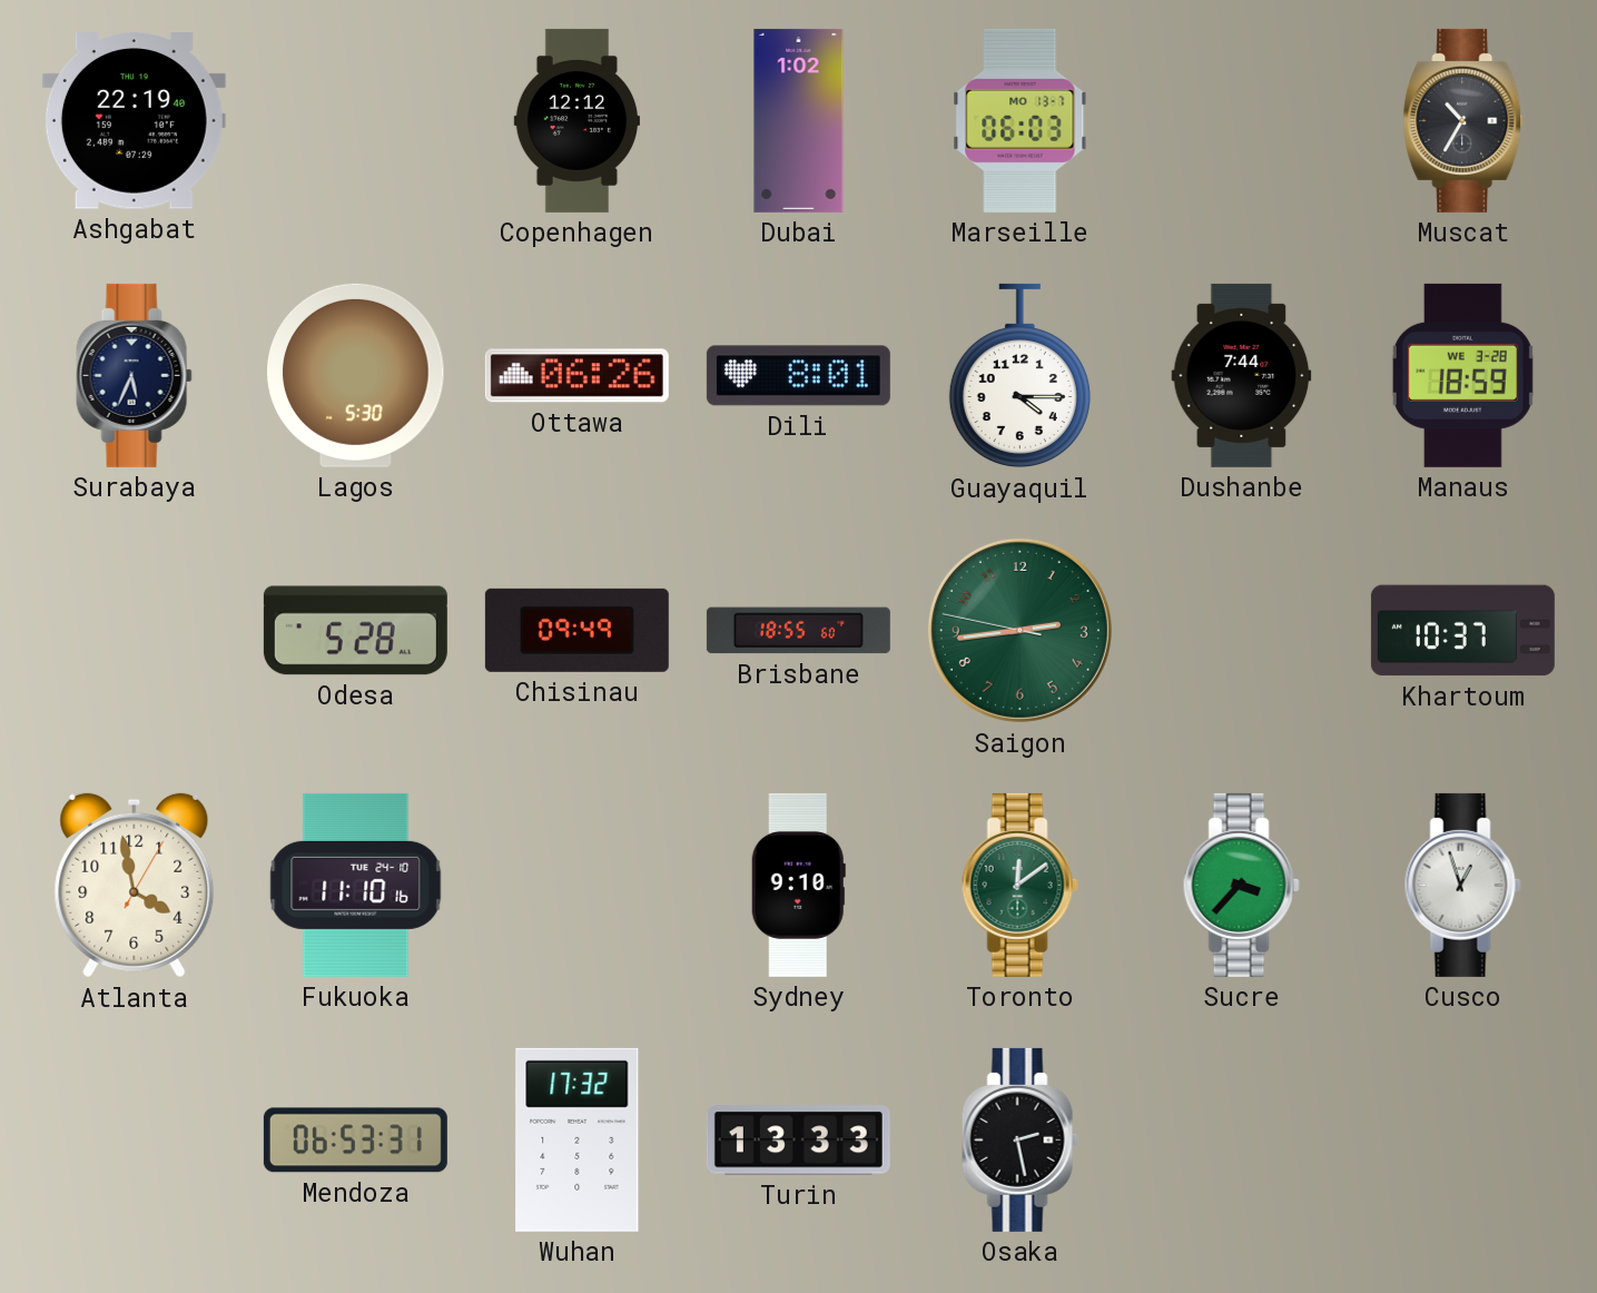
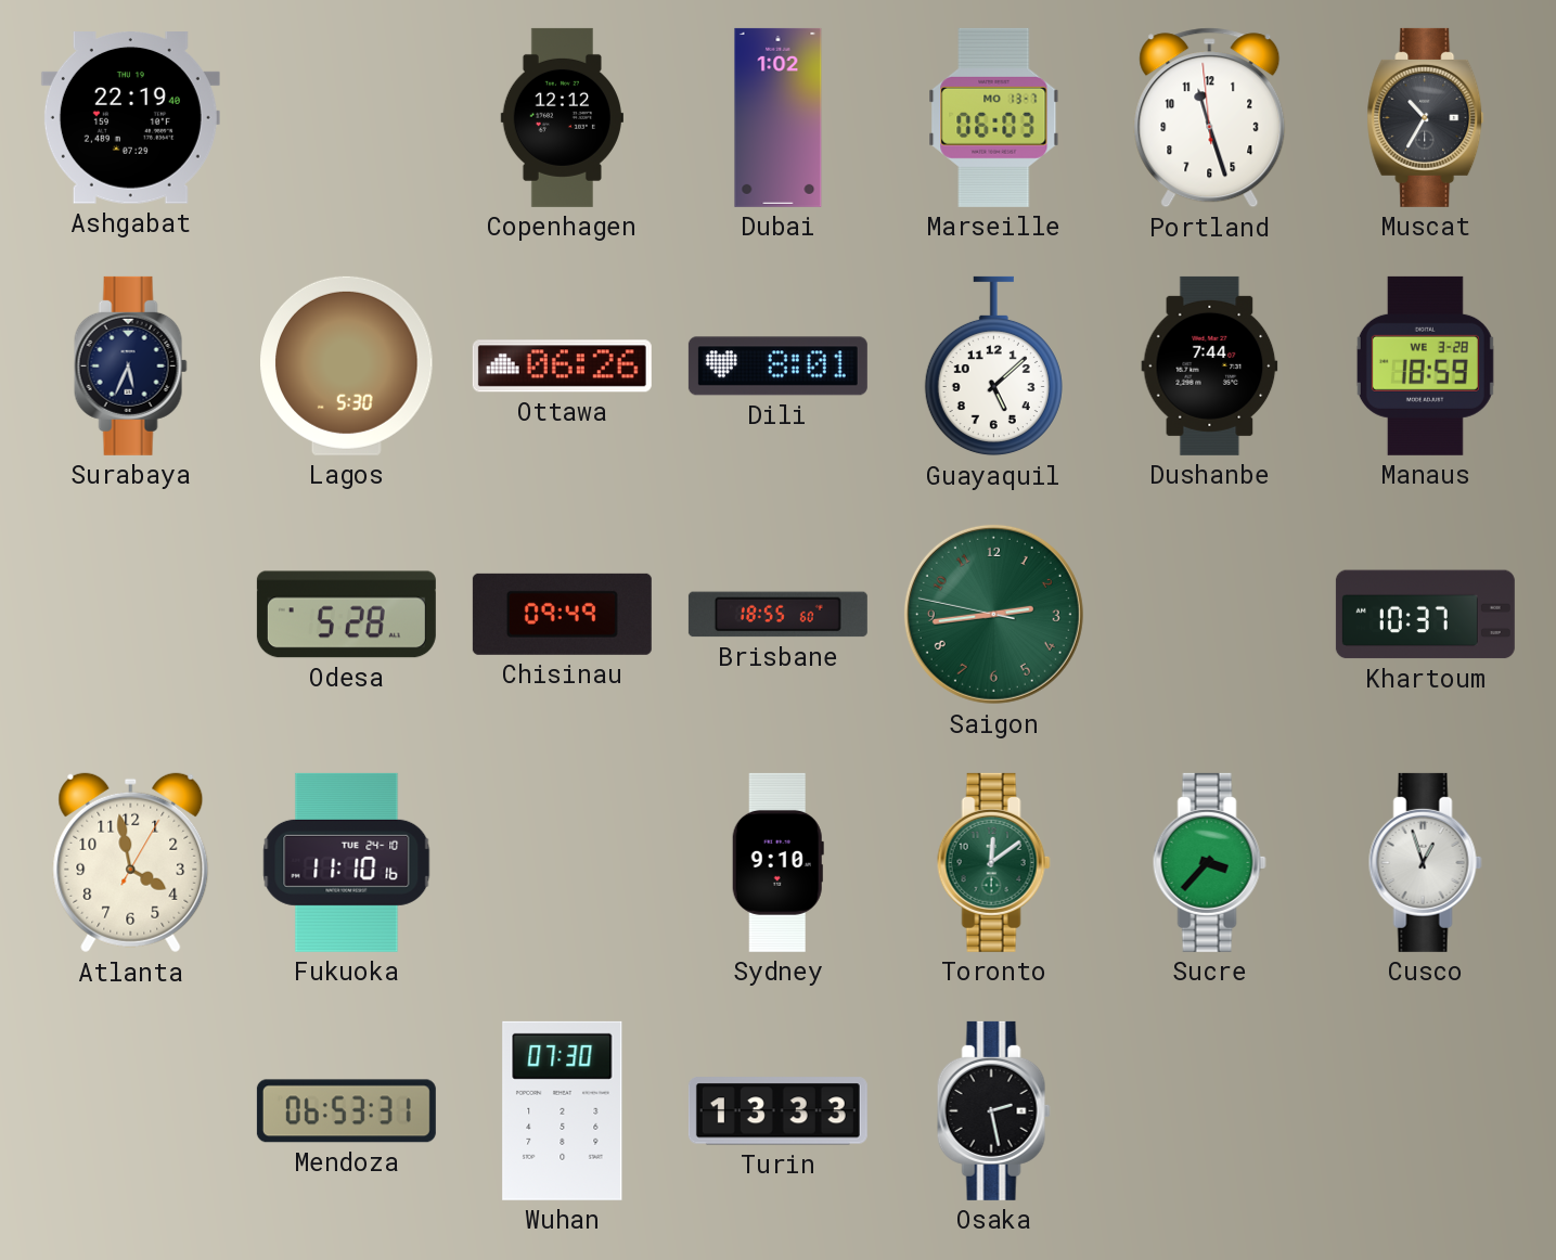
Portland: none -> 11:26
Guayaquil: 4:15 -> 5:08
Wuhan: 17:32 -> 07:30
